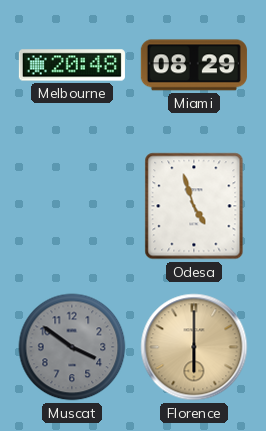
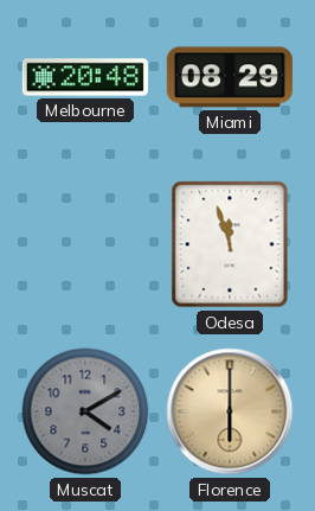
Odesa: 4:57 -> 11:57
Muscat: 3:51 -> 4:10
